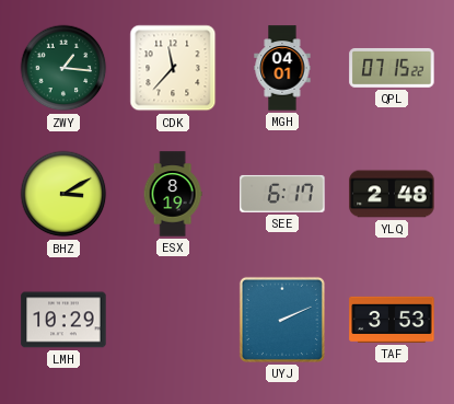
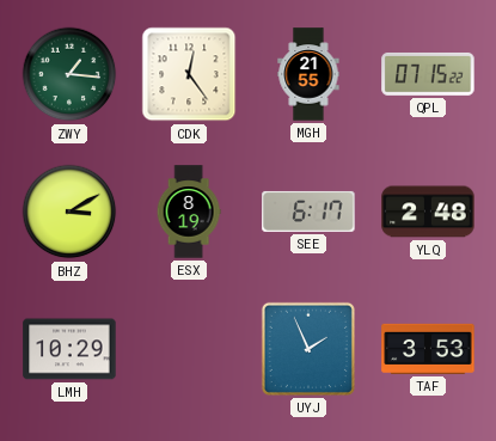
CDK: 11:37 -> 12:24
MGH: 04:01 -> 21:55
UYJ: 2:11 -> 1:56
